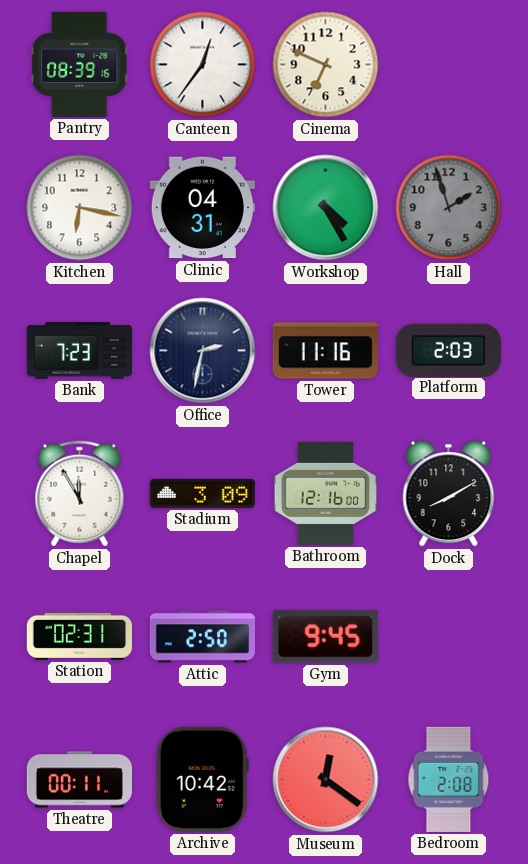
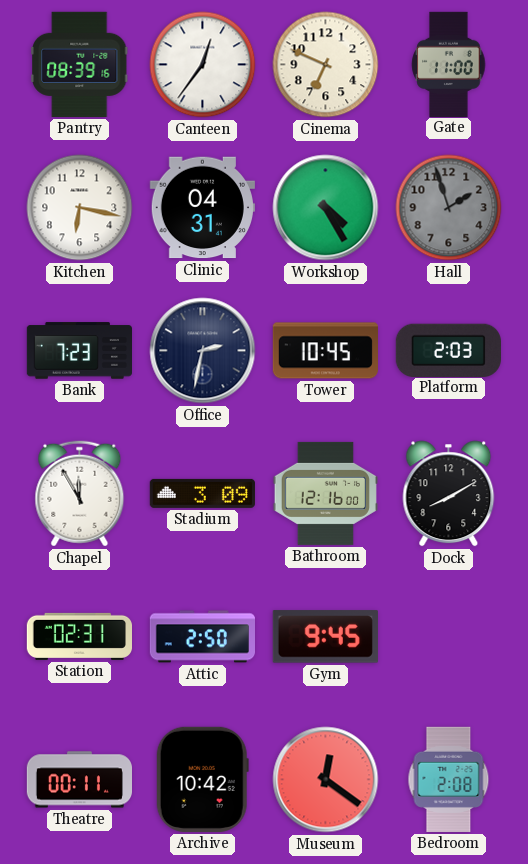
Gate: none -> 11:00
Tower: 11:16 -> 10:45
